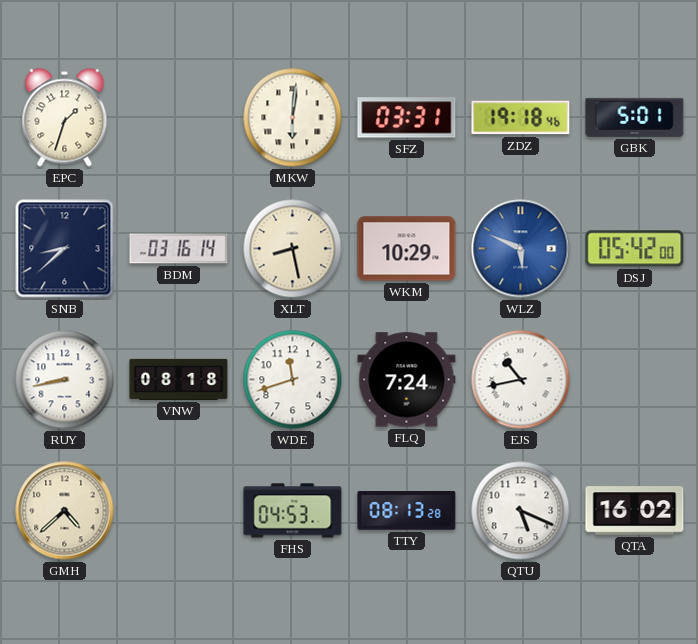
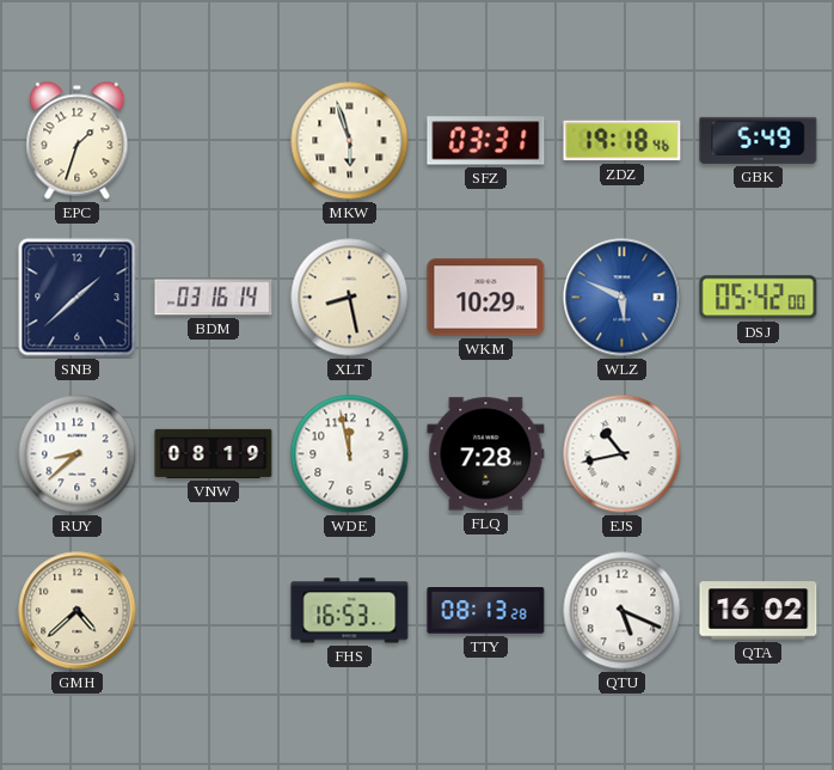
MKW: 6:01 -> 5:57
GBK: 5:01 -> 5:49
SNB: 8:38 -> 1:38
RUY: 8:43 -> 8:38
VNW: 08:18 -> 08:19
WDE: 11:42 -> 11:58
FLQ: 7:24 -> 7:28
FHS: 04:53 -> 16:53
